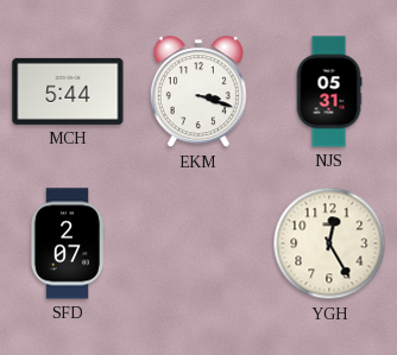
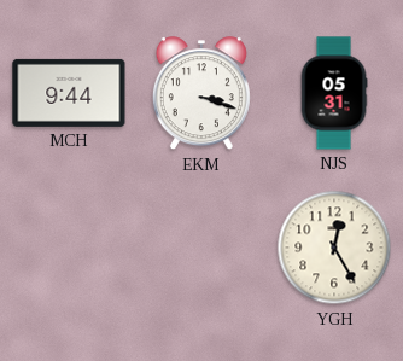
MCH: 5:44 -> 9:44
SFD: 2:07 -> none
